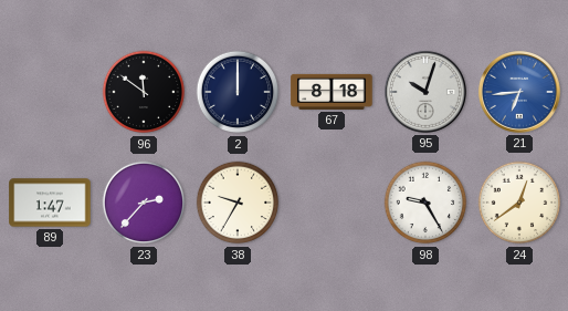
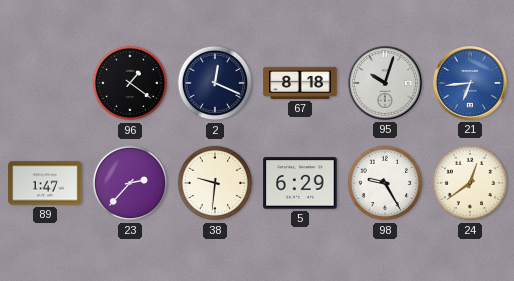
96: 11:51 -> 1:21
2: 12:00 -> 12:19
38: 9:35 -> 9:31
5: none -> 6:29
